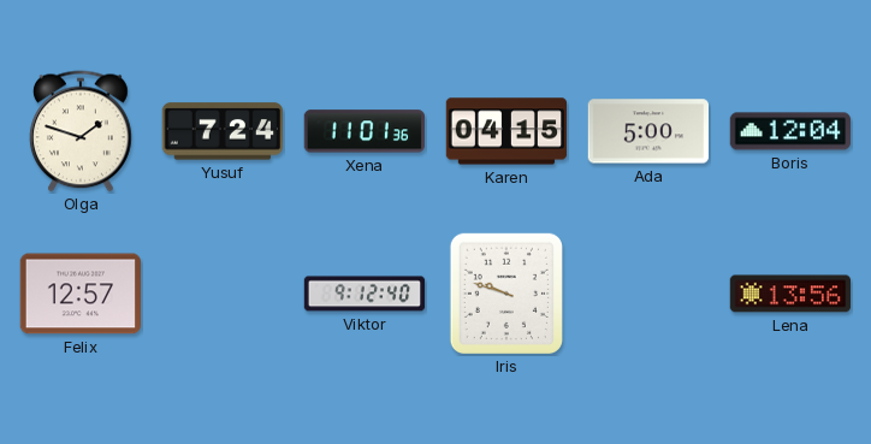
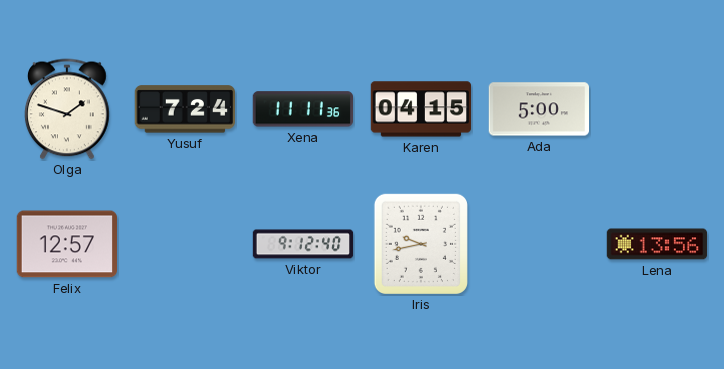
Xena: 11:01 -> 11:11
Boris: 12:04 -> none
Iris: 9:48 -> 9:43
